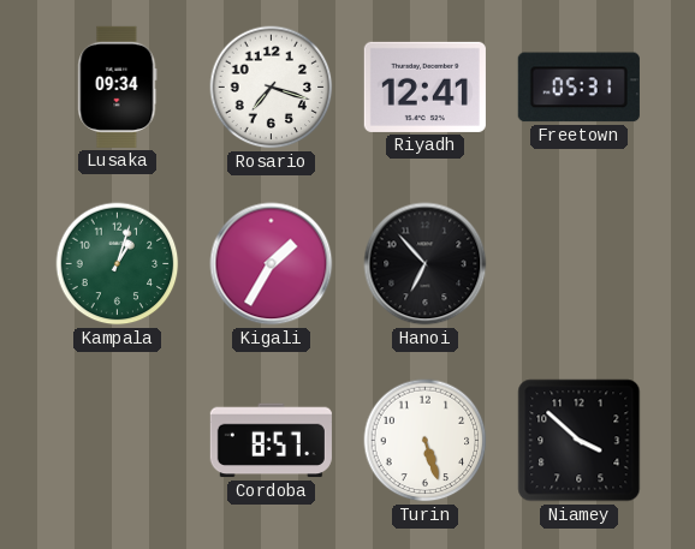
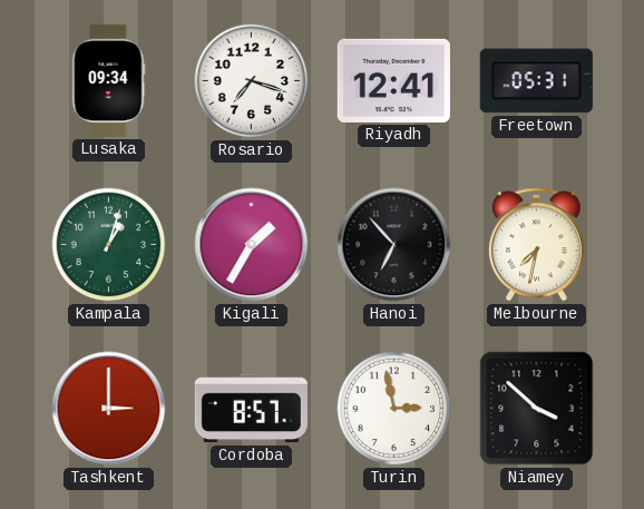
Melbourne: none -> 7:32
Tashkent: none -> 3:00
Turin: 5:27 -> 2:58
